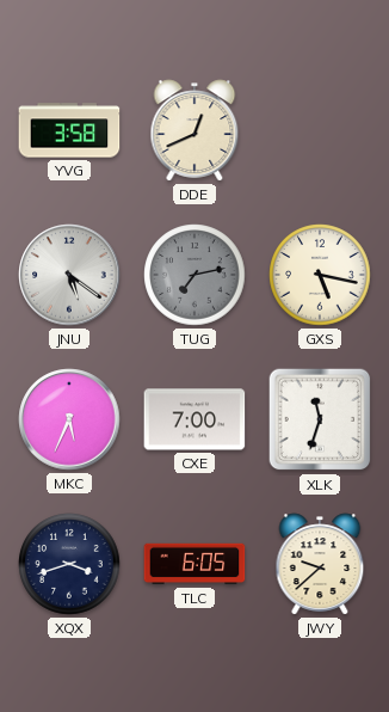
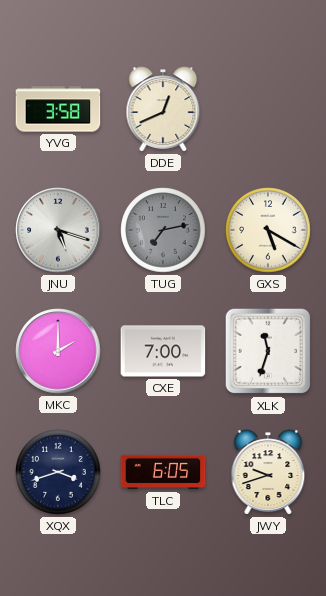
JNU: 5:21 -> 5:18
GXS: 5:17 -> 5:20
MKC: 5:34 -> 2:00
JWY: 9:38 -> 9:42
